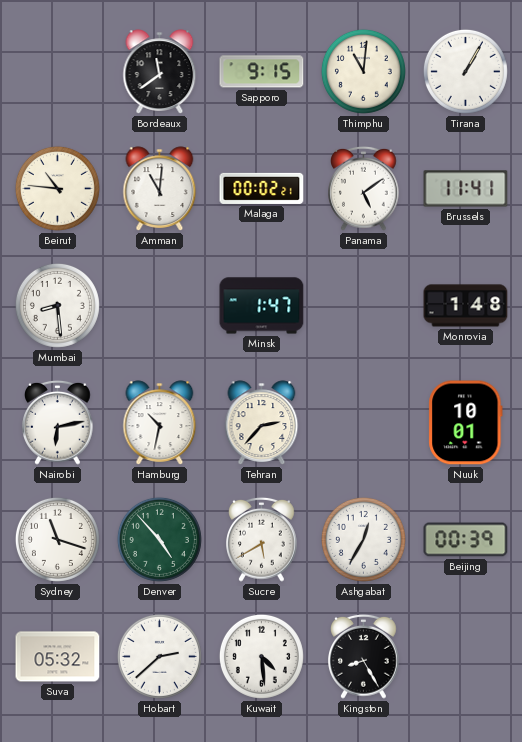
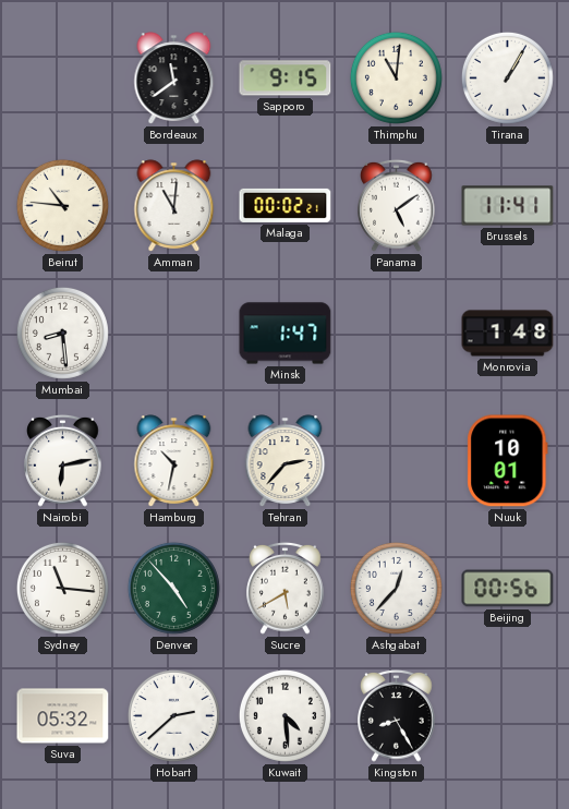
Sydney: 11:18 -> 11:16
Ashgabat: 12:35 -> 12:37
Beijing: 00:39 -> 00:56
